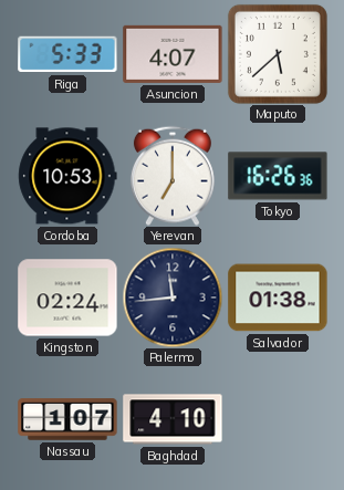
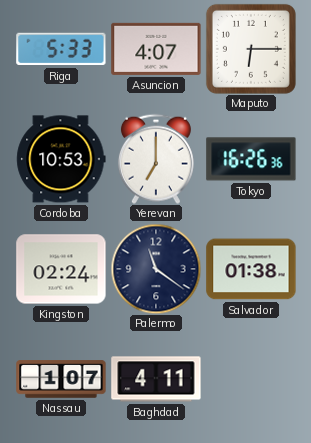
Maputo: 5:38 -> 6:15
Palermo: 11:44 -> 11:21
Baghdad: 4:10 -> 4:11
